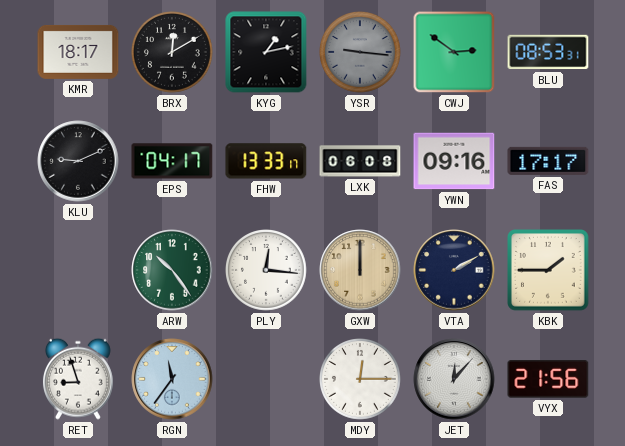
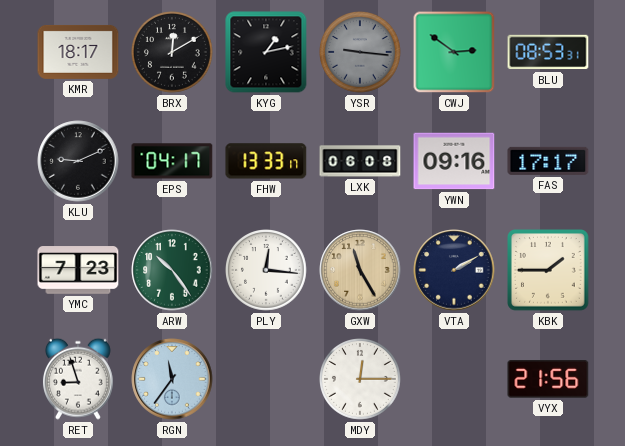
YMC: none -> 7:23
GXW: 12:00 -> 11:25
JET: 12:07 -> none
